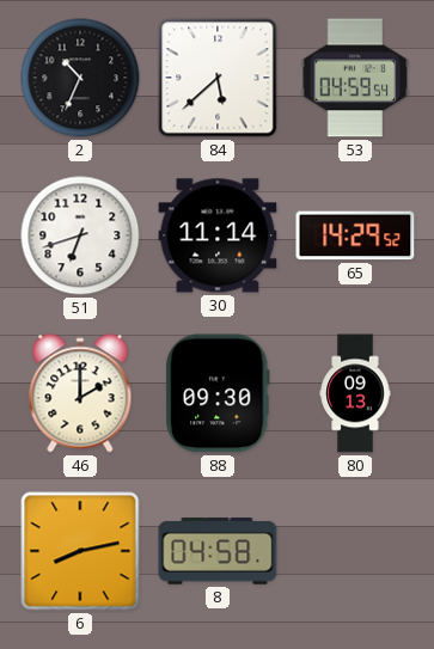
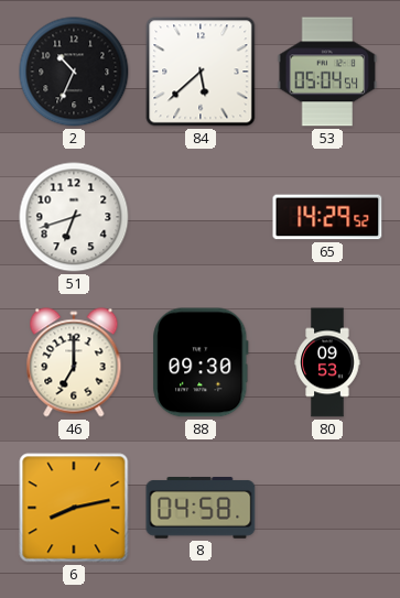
53: 04:59 -> 05:04
30: 11:14 -> none
46: 2:00 -> 7:00
80: 09:13 -> 09:53
